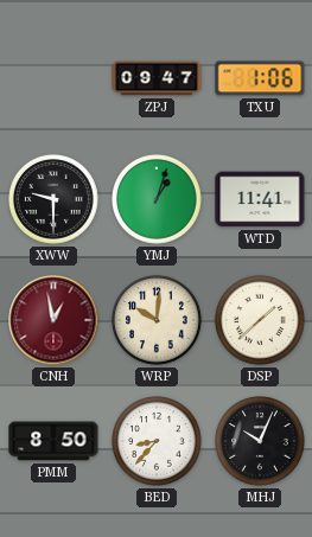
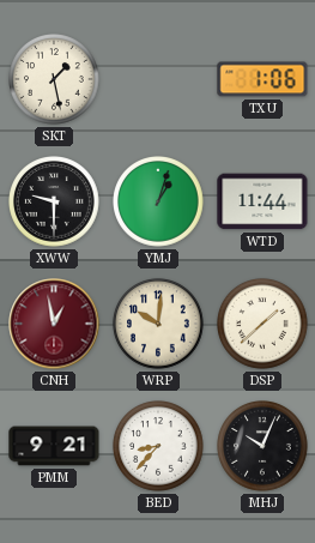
SKT: none -> 1:28
ZPJ: 09:47 -> none
WTD: 11:41 -> 11:44
PMM: 8:50 -> 9:21
